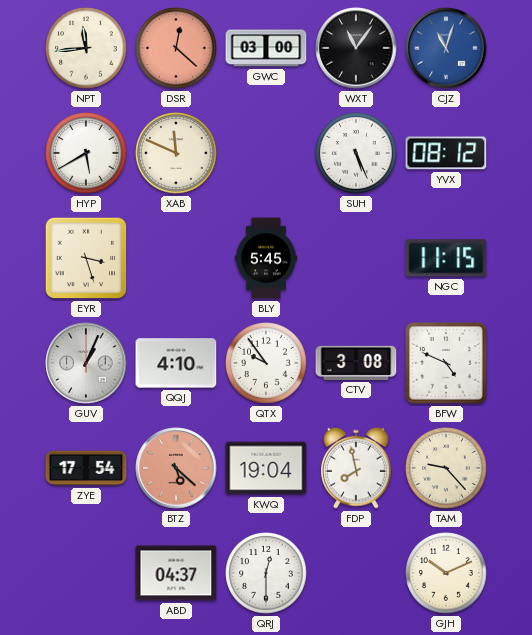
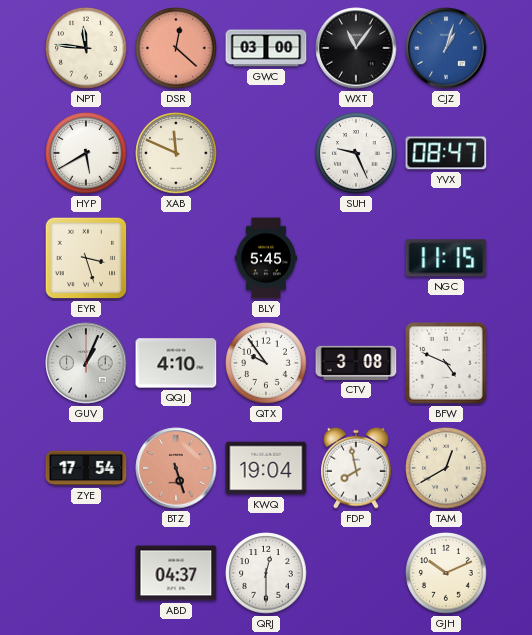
NPT: 11:44 -> 11:46
CJZ: 11:03 -> 1:03
SUH: 5:26 -> 9:26
YVX: 08:12 -> 08:47
BTZ: 5:22 -> 5:27
TAM: 9:23 -> 12:40
